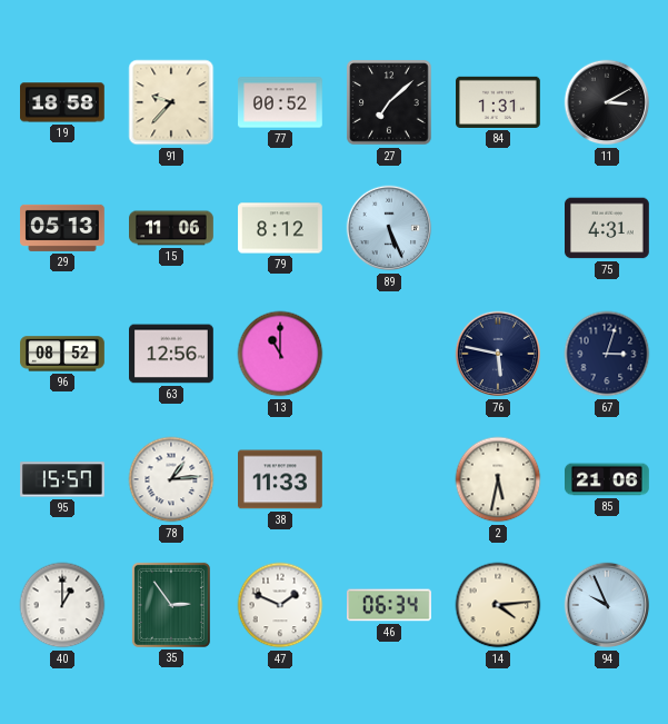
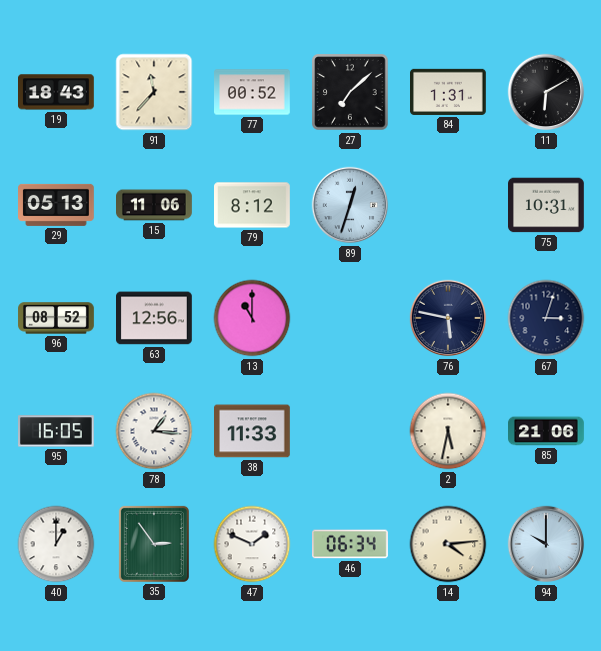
19: 18:58 -> 18:43
91: 9:37 -> 11:37
11: 3:10 -> 6:10
89: 5:26 -> 12:33
75: 4:31 -> 10:31
95: 15:57 -> 16:05
78: 1:14 -> 1:16
94: 9:56 -> 10:00
